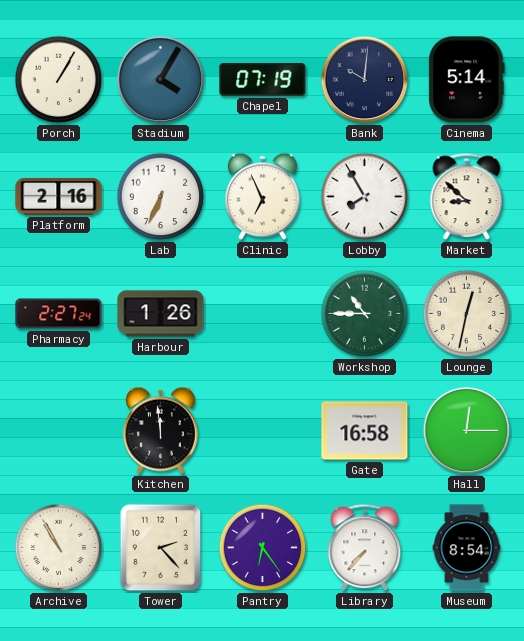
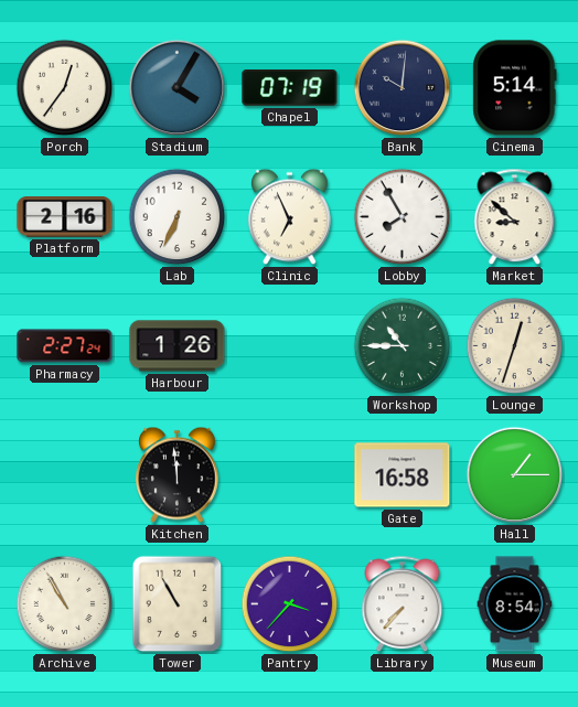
Porch: 1:05 -> 12:36
Lounge: 12:32 -> 12:33
Hall: 12:15 -> 1:15
Tower: 2:23 -> 10:55
Pantry: 6:24 -> 3:37
